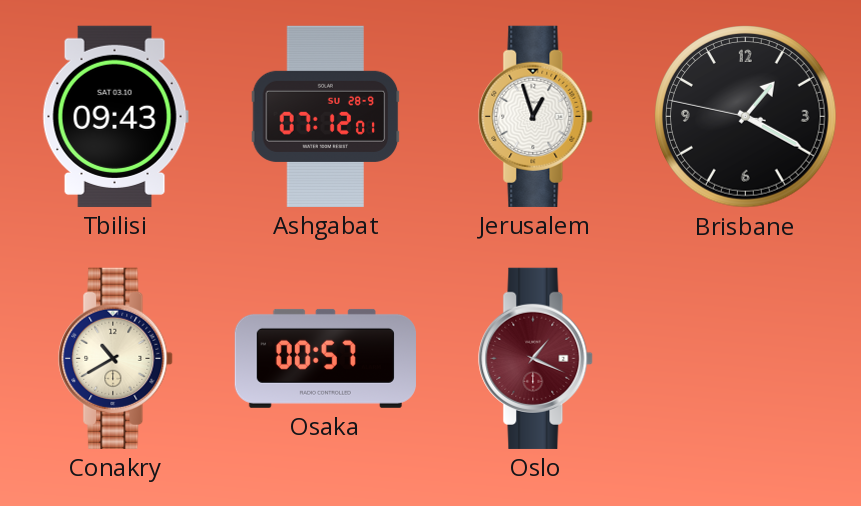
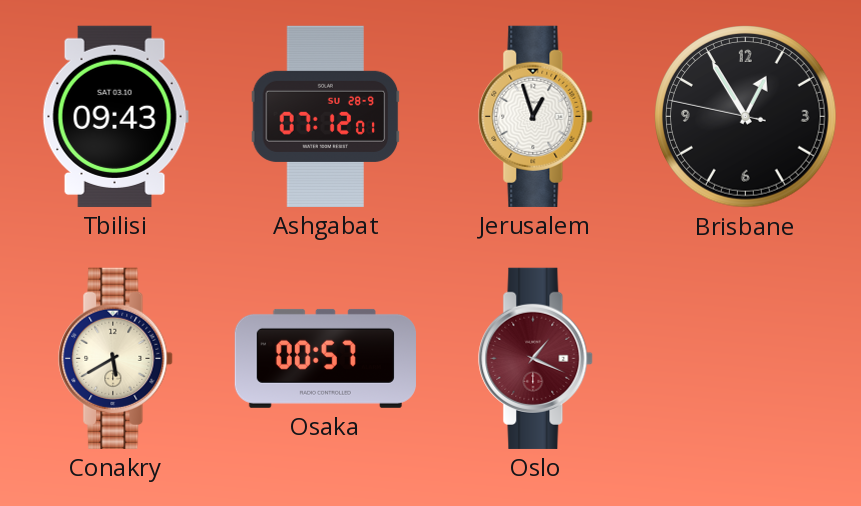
Brisbane: 1:19 -> 12:54
Conakry: 10:40 -> 5:40
